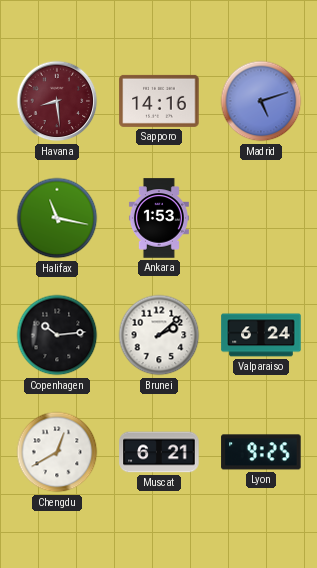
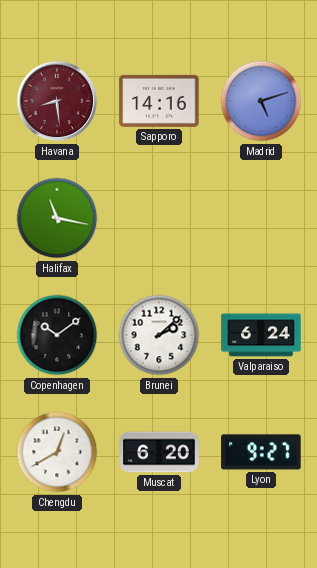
Ankara: 1:53 -> none
Copenhagen: 10:14 -> 10:09
Muscat: 6:21 -> 6:20
Lyon: 9:25 -> 9:27
